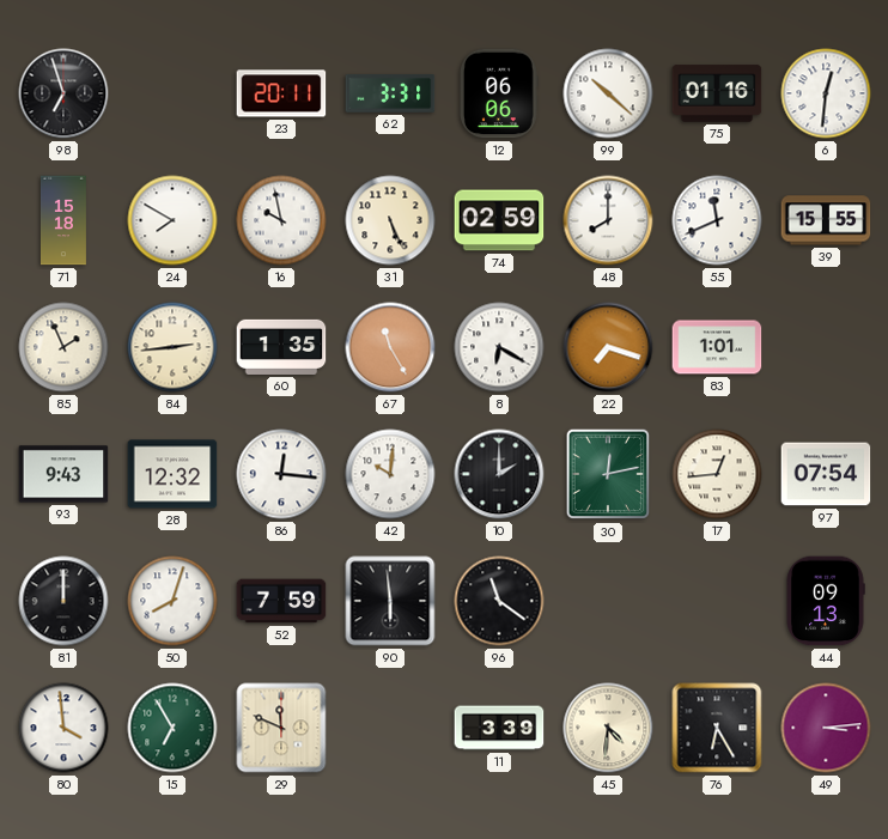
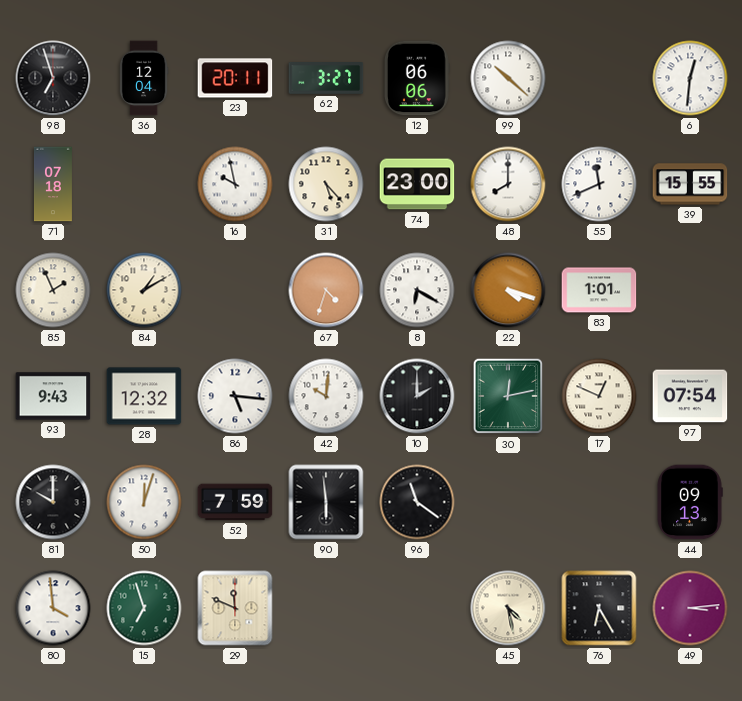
36: none -> 12:04
62: 3:31 -> 3:27
75: 01:16 -> none
71: 15:18 -> 07:18
24: 7:50 -> none
31: 5:26 -> 5:23
74: 02:59 -> 23:00
84: 2:44 -> 1:10
60: 1:35 -> none
67: 11:25 -> 4:33
22: 7:18 -> 4:18
86: 12:16 -> 5:16
17: 12:44 -> 12:49
81: 12:00 -> 10:00
50: 8:03 -> 12:03
15: 6:55 -> 6:57
11: 3:39 -> none
45: 4:31 -> 4:28
